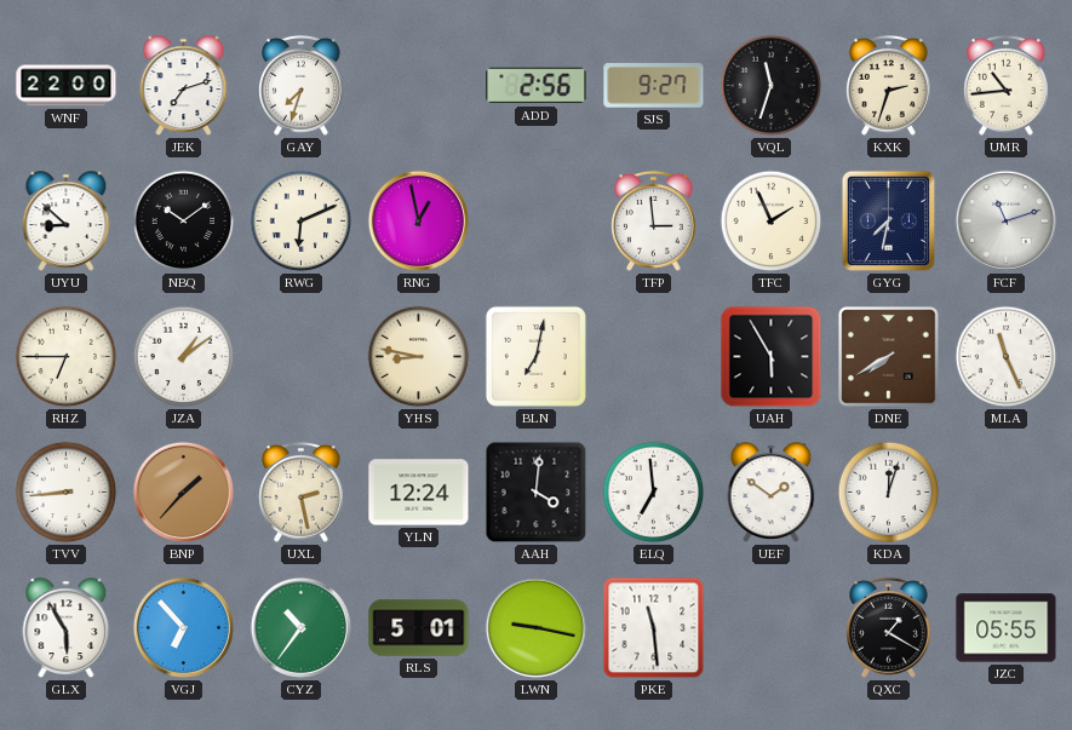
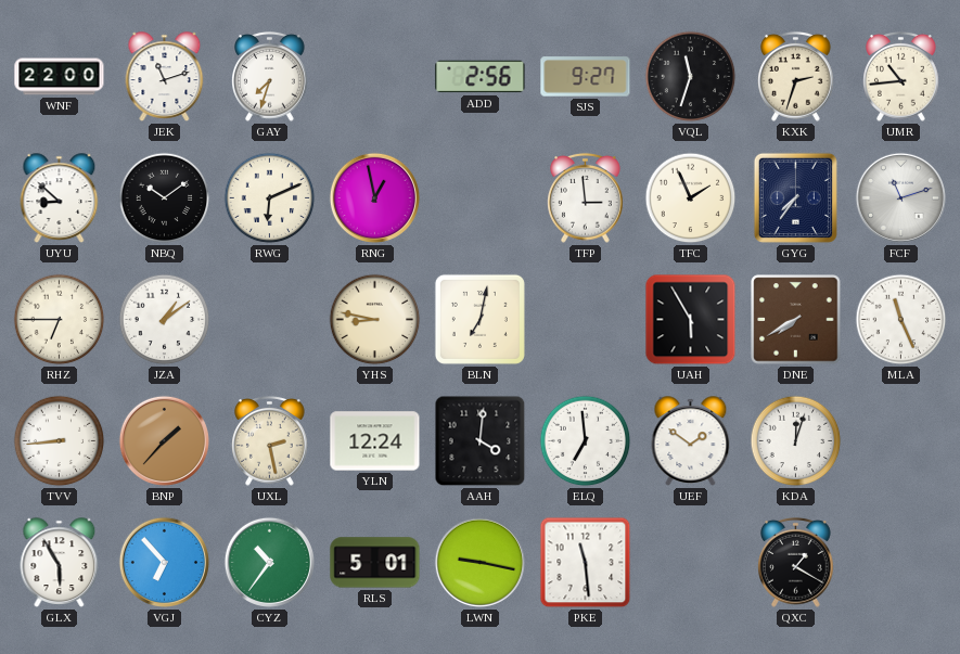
JEK: 7:12 -> 11:12
GYG: 7:32 -> 7:36
JZC: 05:55 -> none
